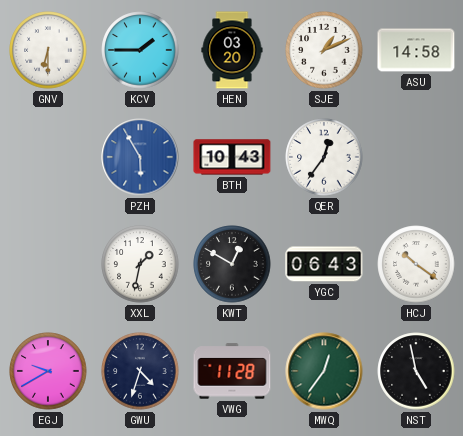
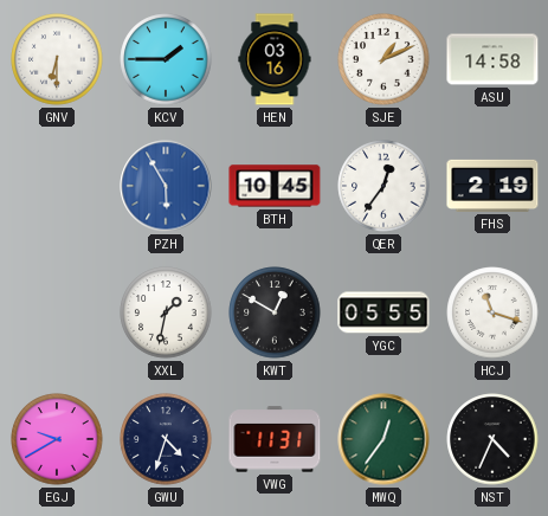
HEN: 03:20 -> 03:16
BTH: 10:43 -> 10:45
FHS: none -> 2:19
YGC: 06:43 -> 05:55
HCJ: 10:21 -> 11:18
VWG: 11:28 -> 11:31
NST: 4:58 -> 4:34
